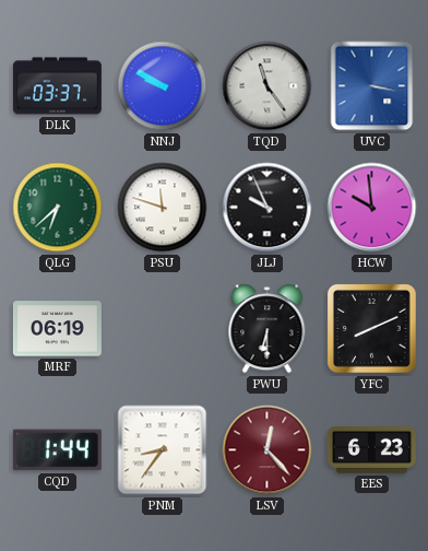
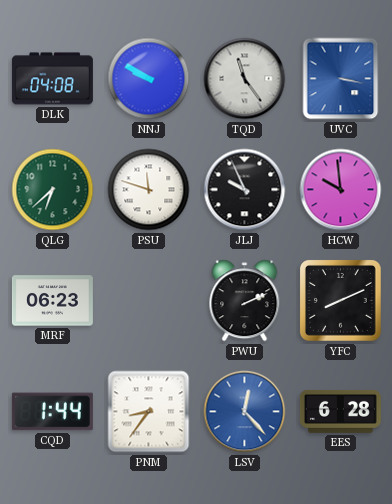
DLK: 03:37 -> 04:08
MRF: 06:19 -> 06:23
PWU: 6:30 -> 2:11
LSV dial: burgundy -> blue
EES: 6:23 -> 6:28
